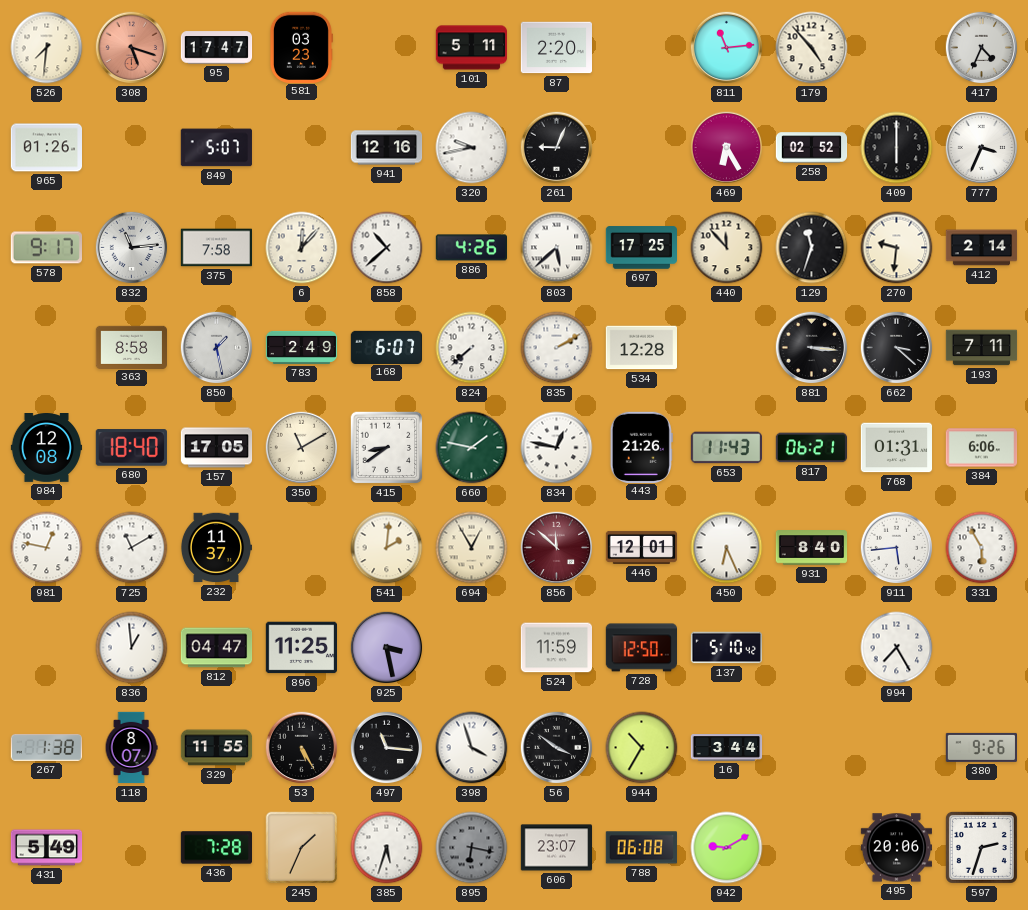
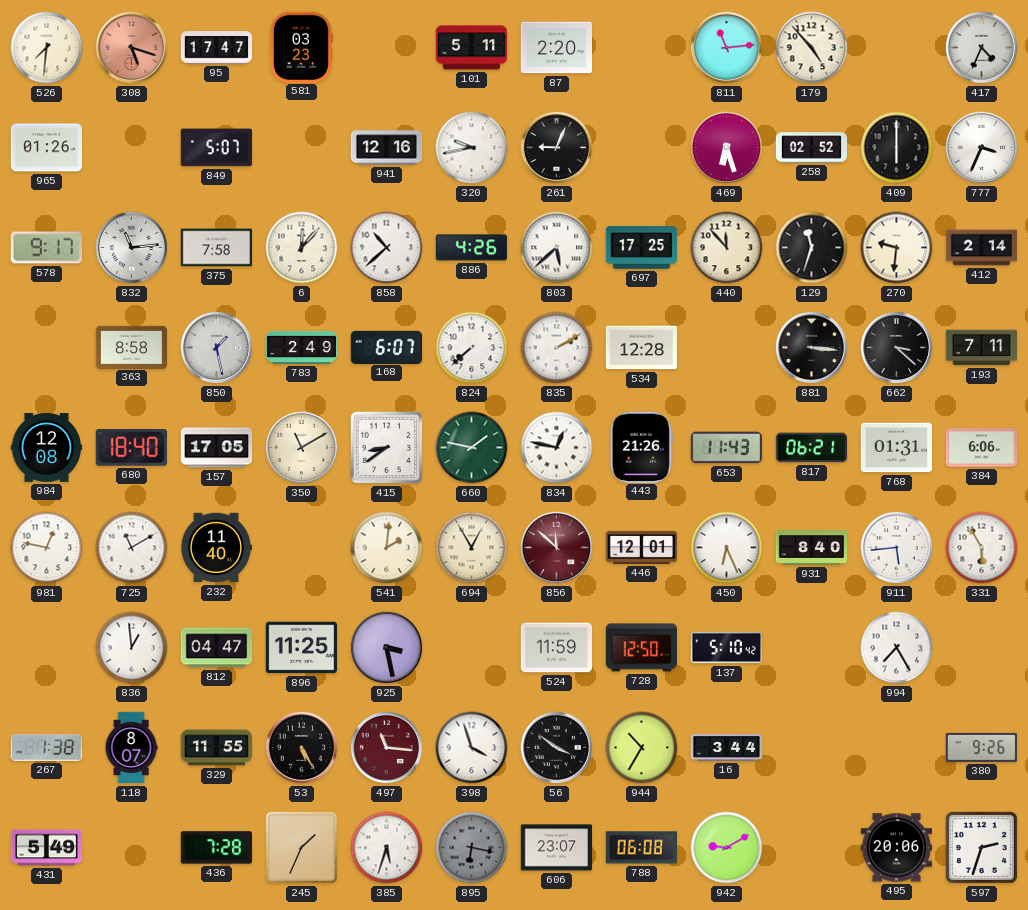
469: 6:25 -> 6:27
232: 11:37 -> 11:40
497 dial: black -> burgundy
